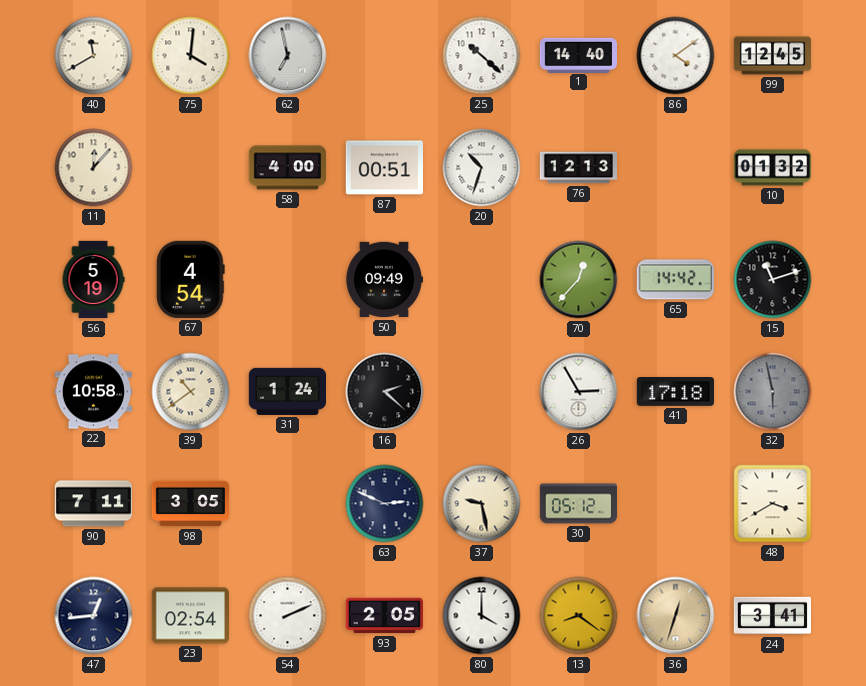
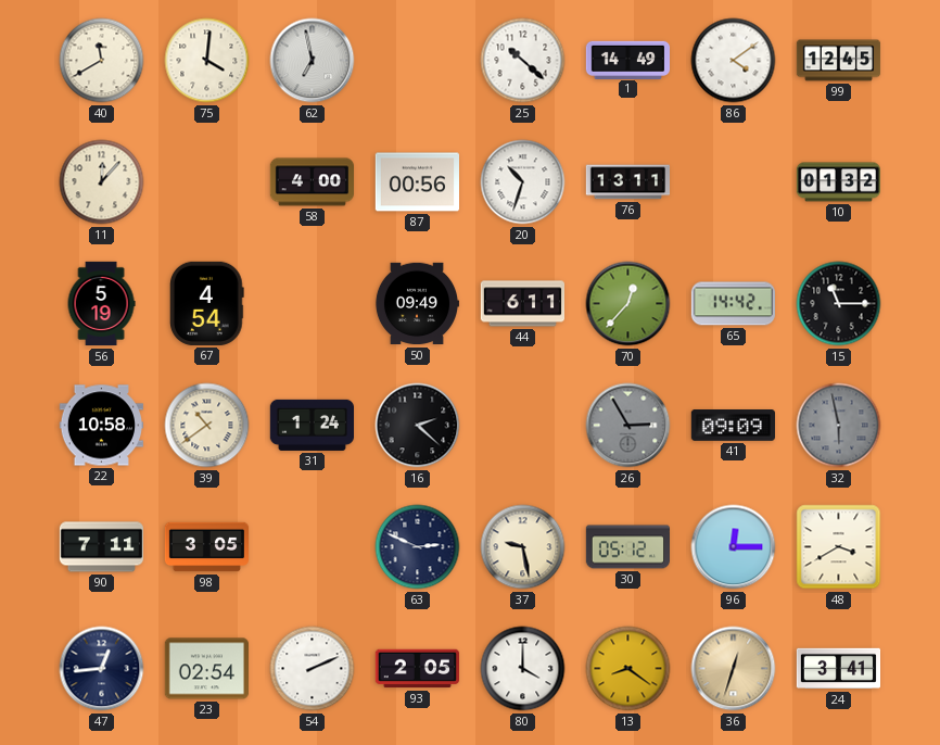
1: 14:40 -> 14:49
87: 00:51 -> 00:56
76: 12:13 -> 13:11
44: none -> 6:11
15: 11:12 -> 11:15
26 dial: white -> grey
41: 17:18 -> 09:09
96: none -> 12:15
